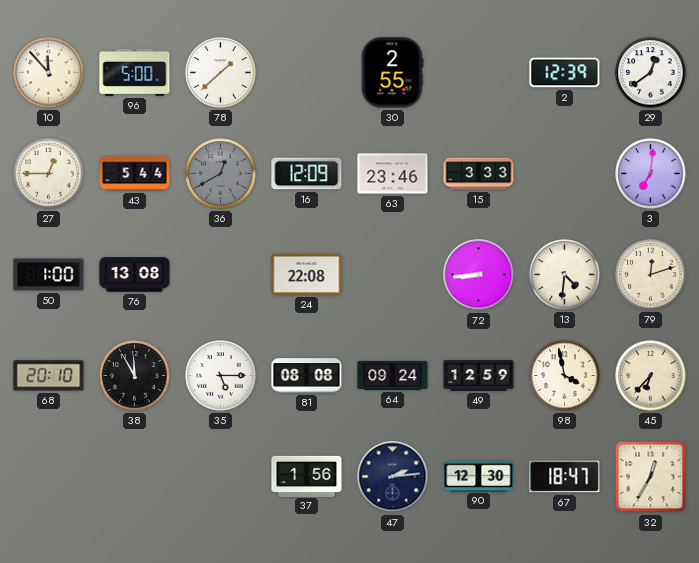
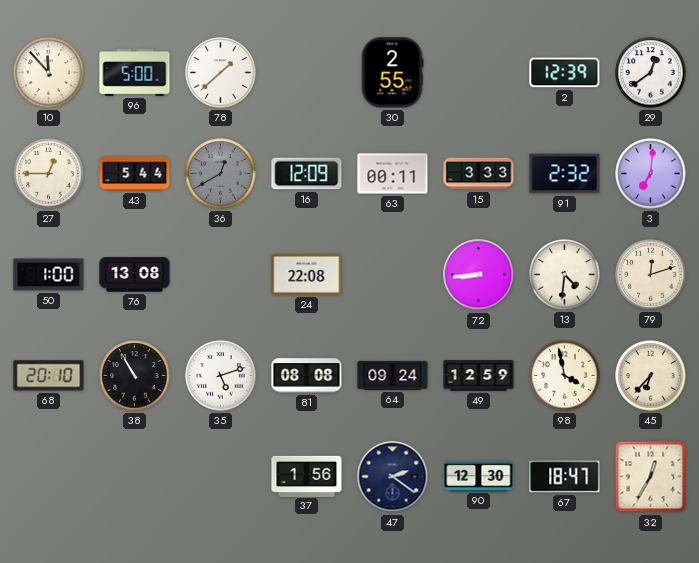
63: 23:46 -> 00:11
91: none -> 2:32
38: 11:55 -> 10:55
35: 5:15 -> 5:12
47: 2:14 -> 2:21
